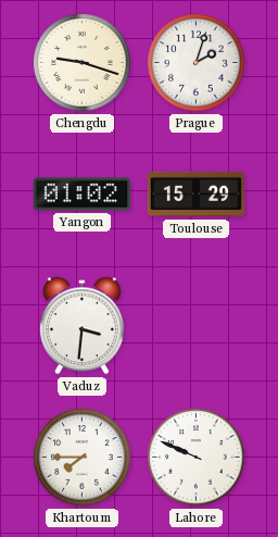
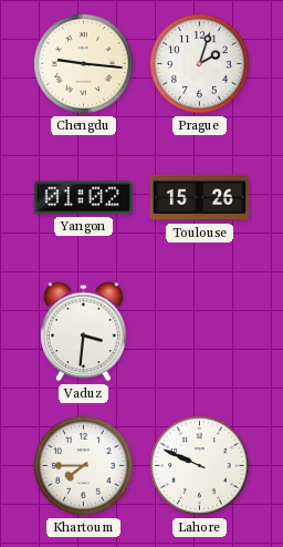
Chengdu: 9:18 -> 9:16
Toulouse: 15:29 -> 15:26
